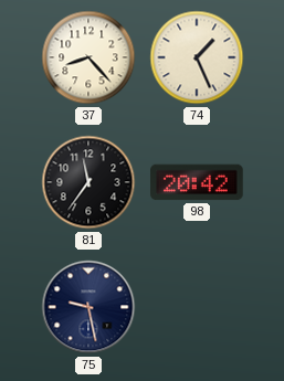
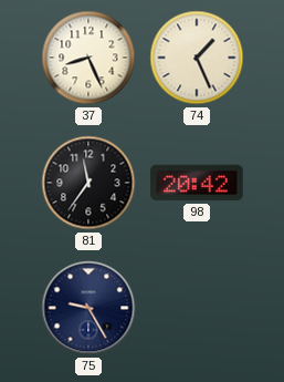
37: 8:23 -> 8:26
75: 9:28 -> 9:25
